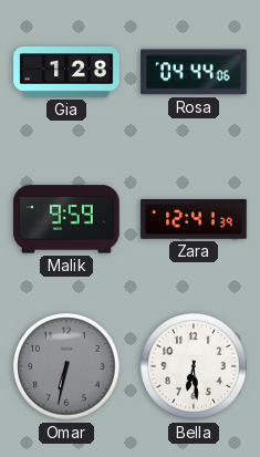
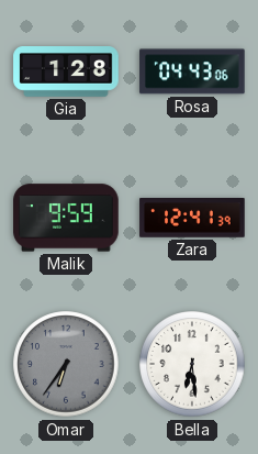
Rosa: 04:44 -> 04:43
Omar: 6:32 -> 6:36
